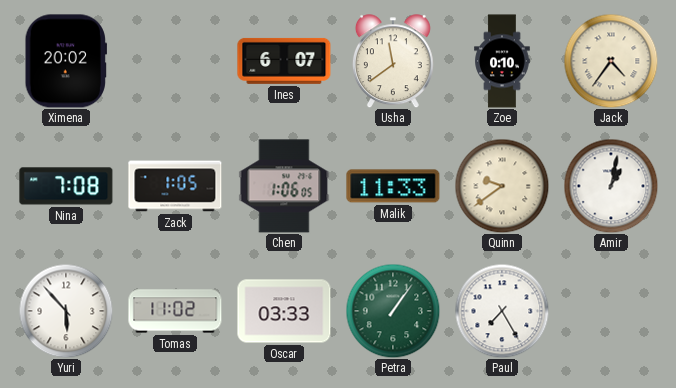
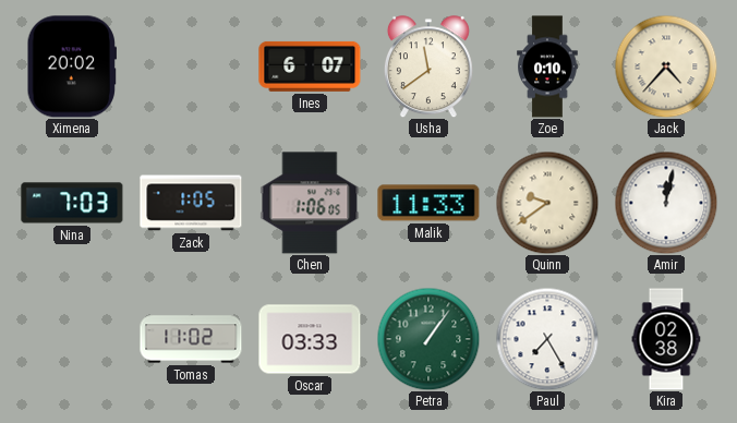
Jack: 4:36 -> 4:37
Nina: 7:08 -> 7:03
Amir: 1:02 -> 12:02
Yuri: 5:53 -> none
Kira: none -> 02:38
